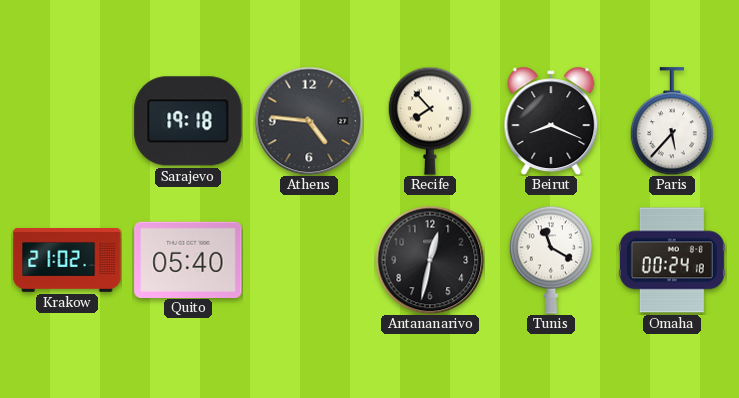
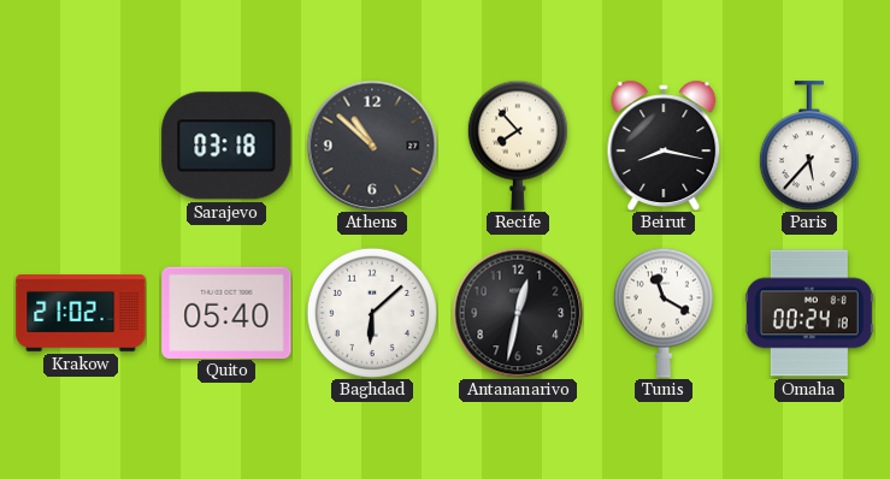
Sarajevo: 19:18 -> 03:18
Athens: 4:46 -> 10:52
Beirut: 8:19 -> 8:17
Baghdad: none -> 6:08
